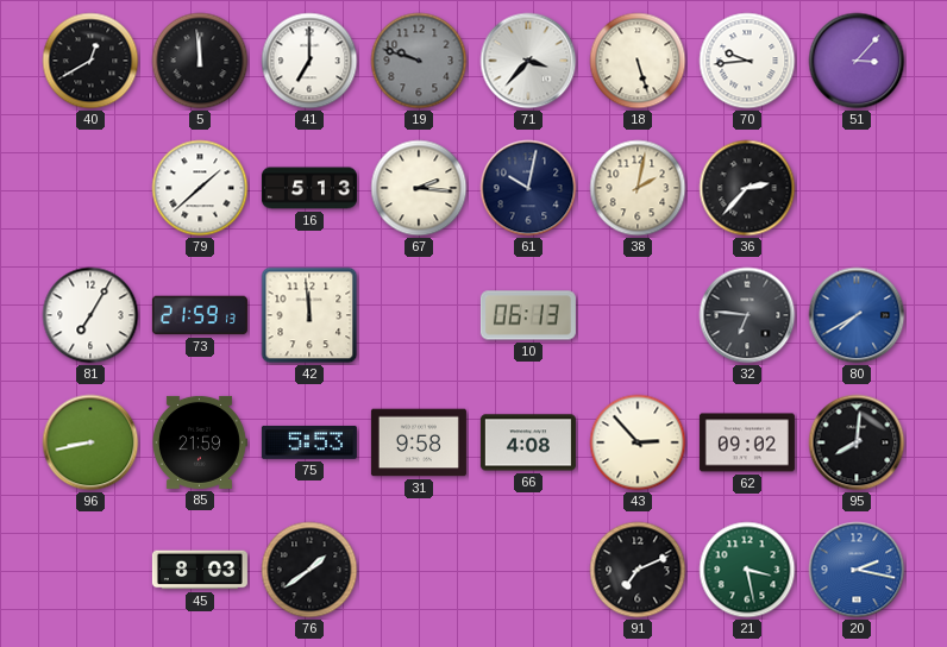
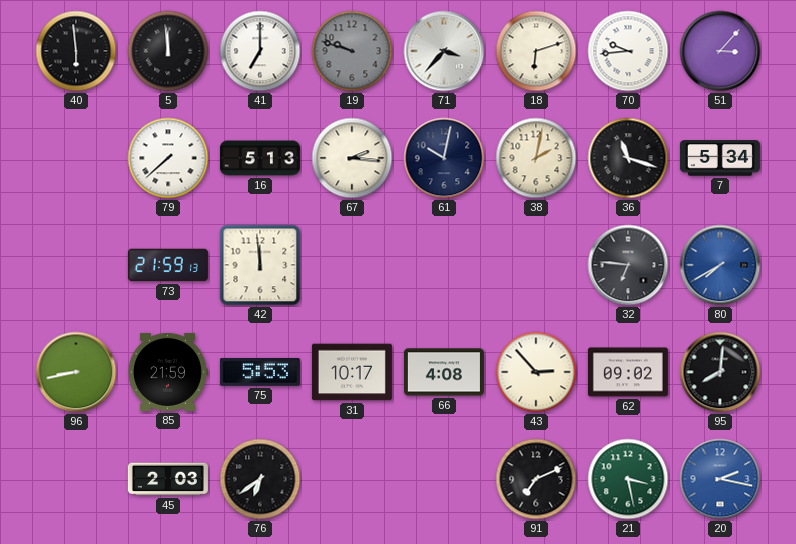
40: 12:40 -> 5:59
18: 5:27 -> 6:12
79: 1:38 -> 7:38
36: 2:37 -> 11:18
7: none -> 5:34
81: 7:05 -> none
10: 06:13 -> none
31: 9:58 -> 10:17
45: 8:03 -> 2:03
76: 1:39 -> 6:39
